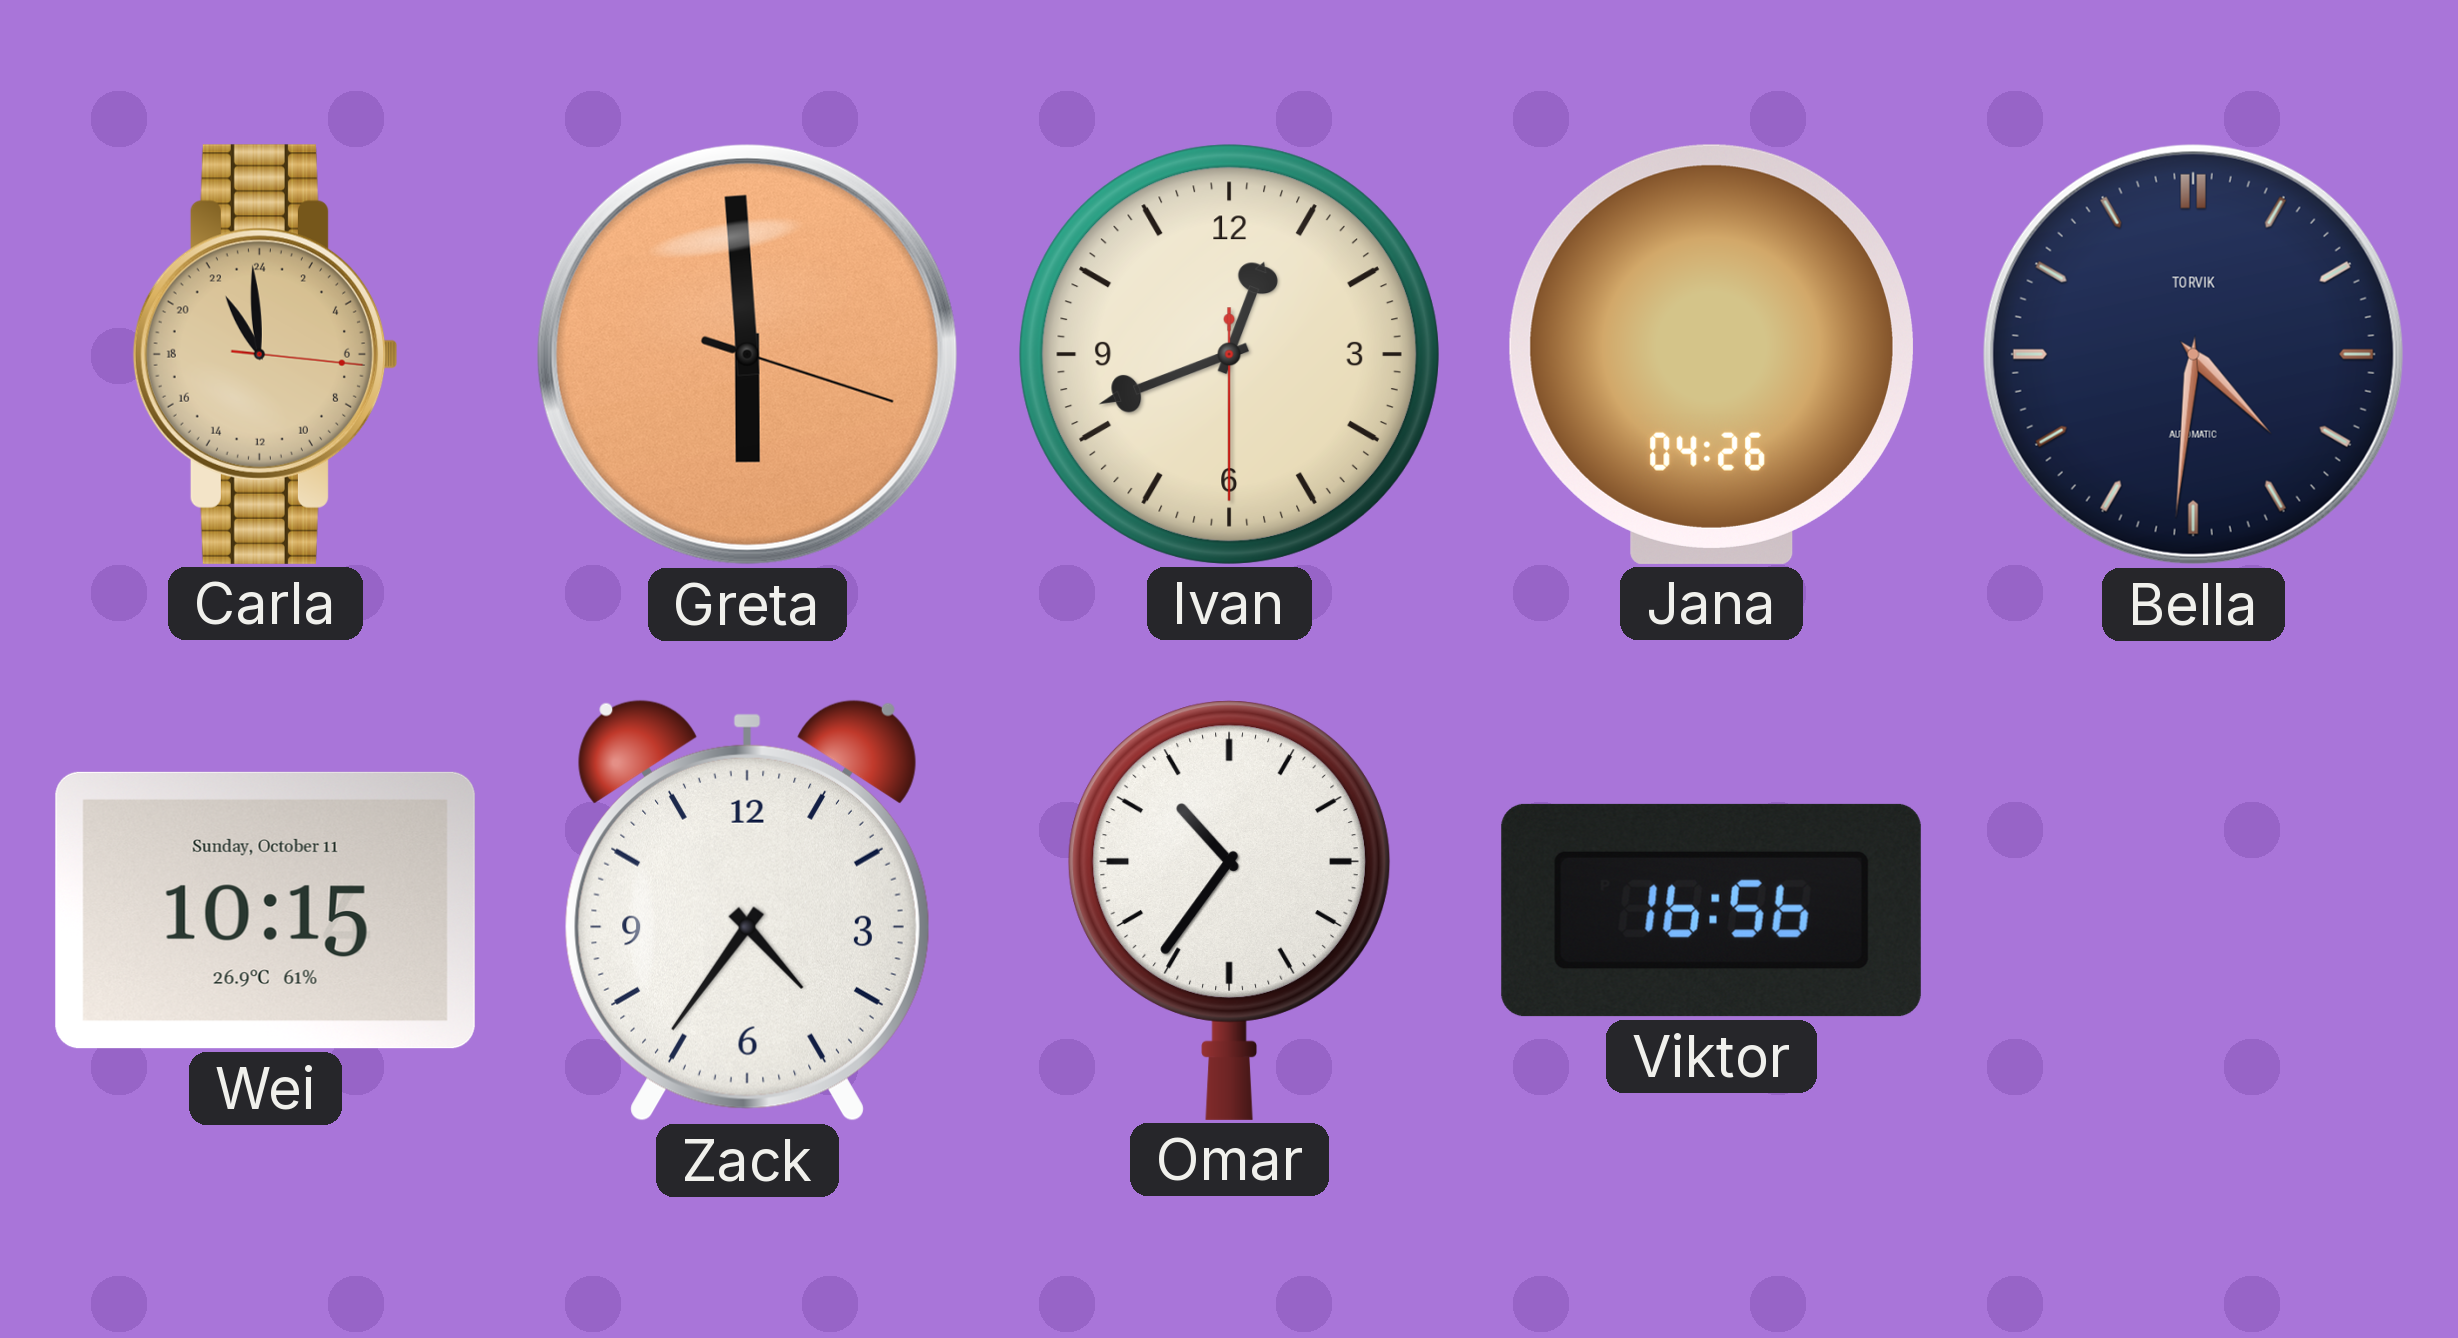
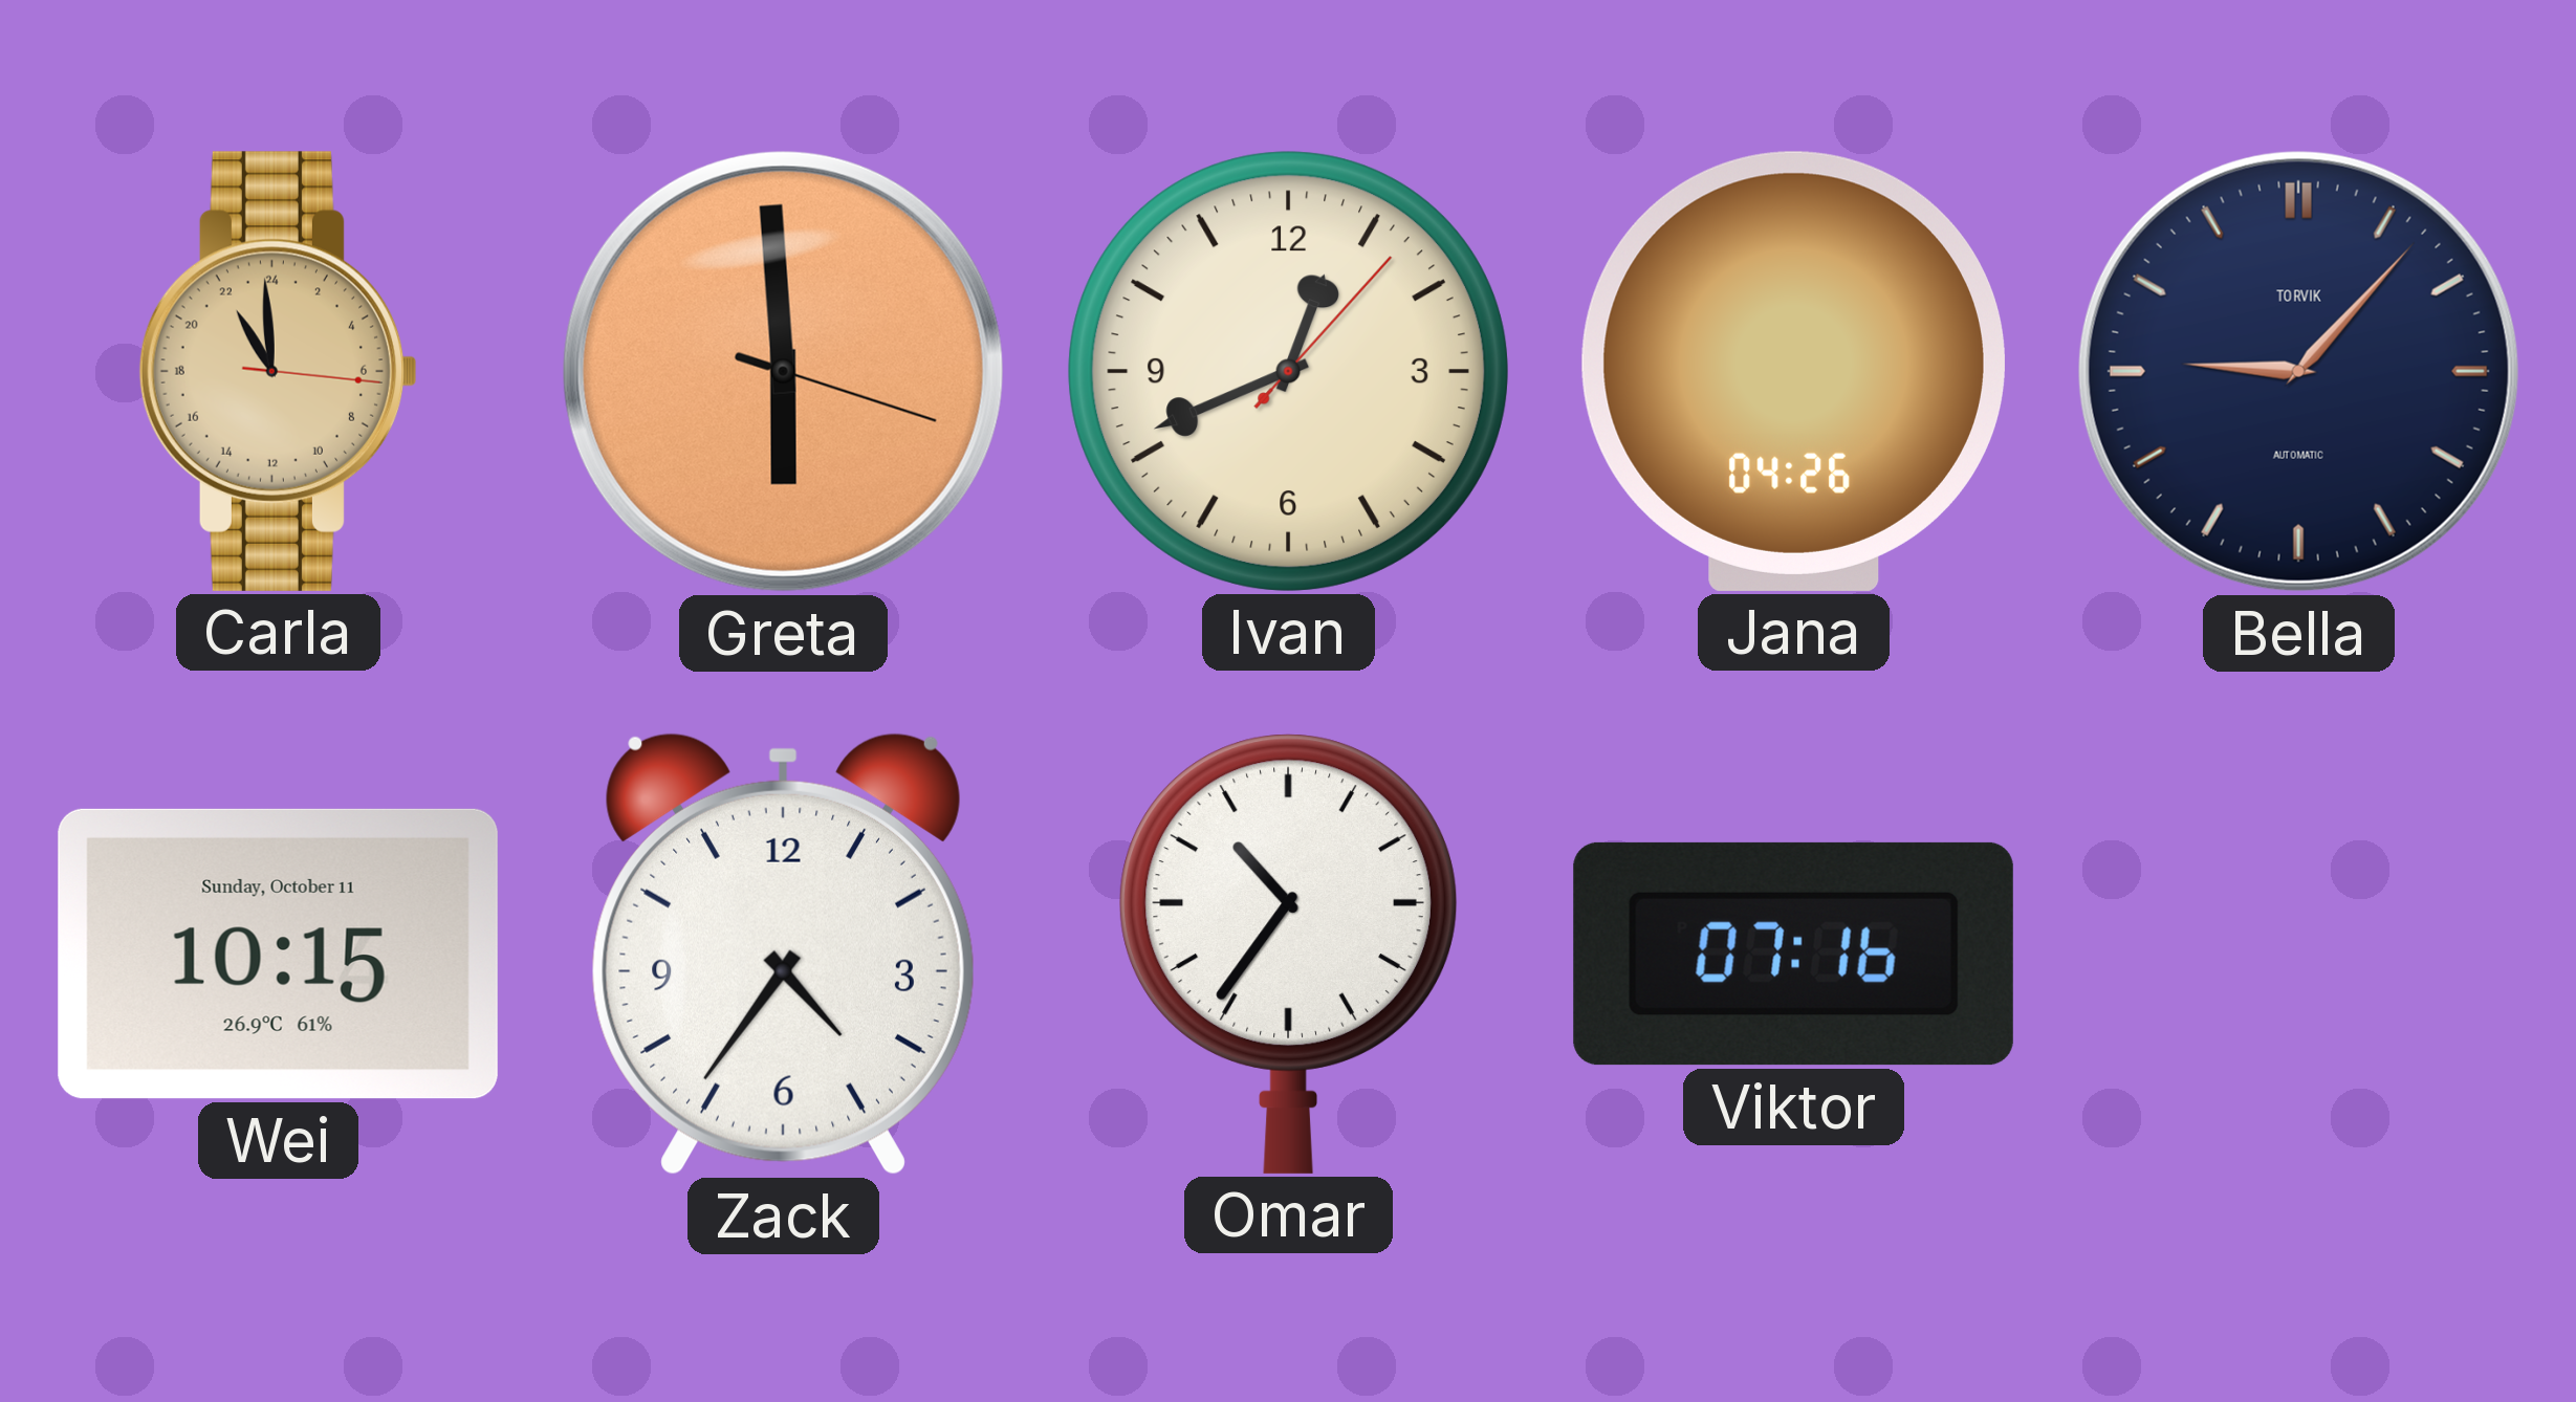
Ivan: 12:41:30 -> 12:41:07
Bella: 4:31 -> 9:07
Viktor: 16:56 -> 07:16
